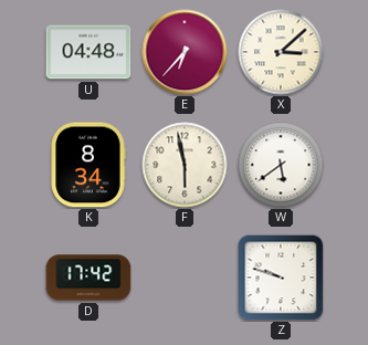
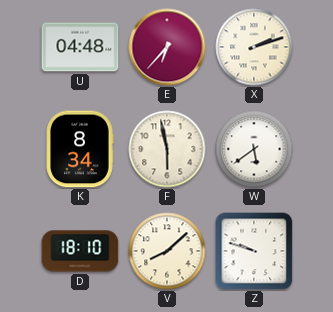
X: 3:08 -> 2:12
D: 17:42 -> 18:10
V: none -> 8:08
